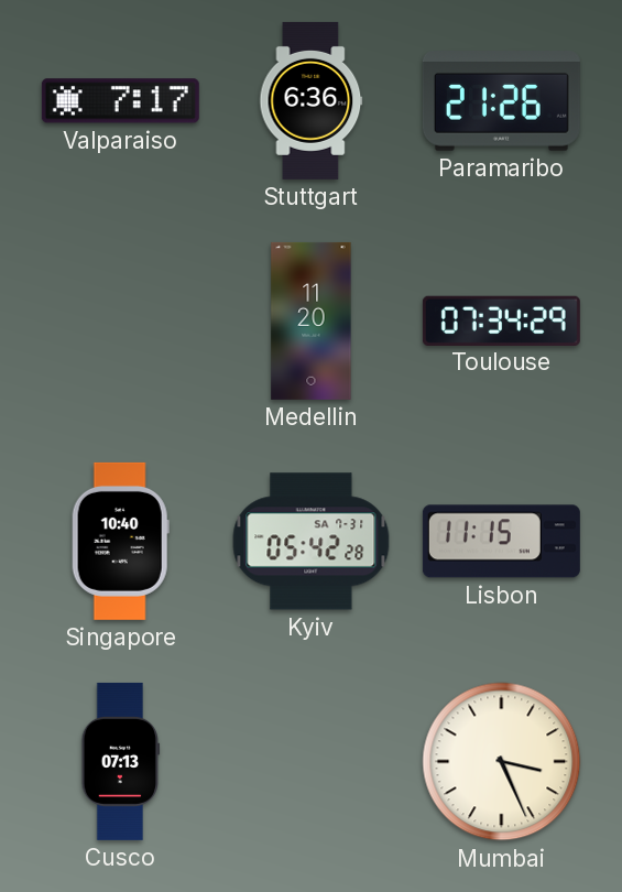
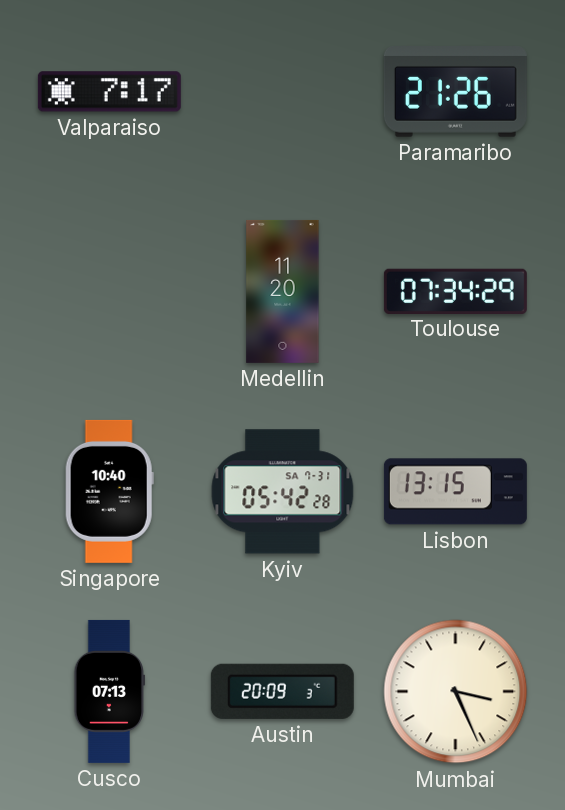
Stuttgart: 6:36 -> none
Lisbon: 11:15 -> 13:15
Austin: none -> 20:09
